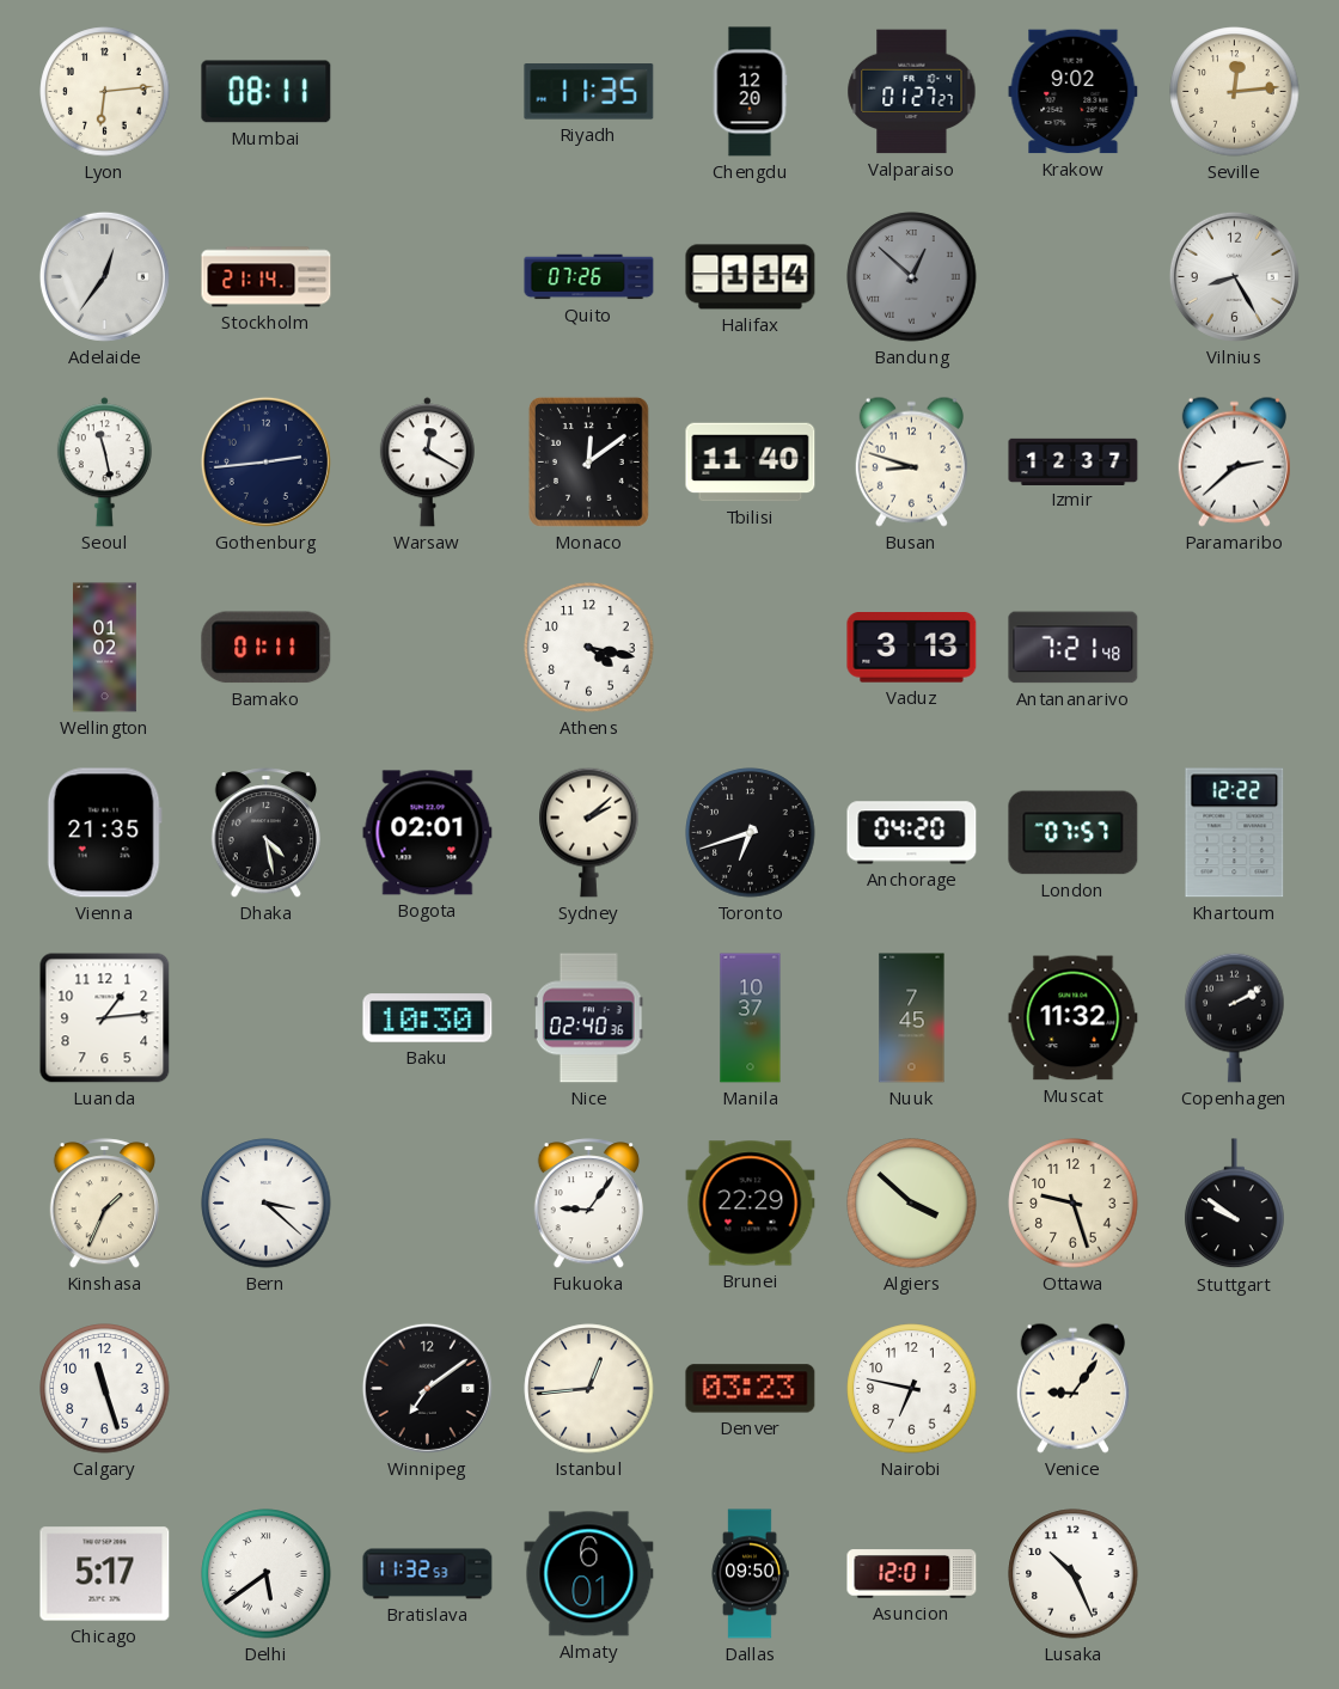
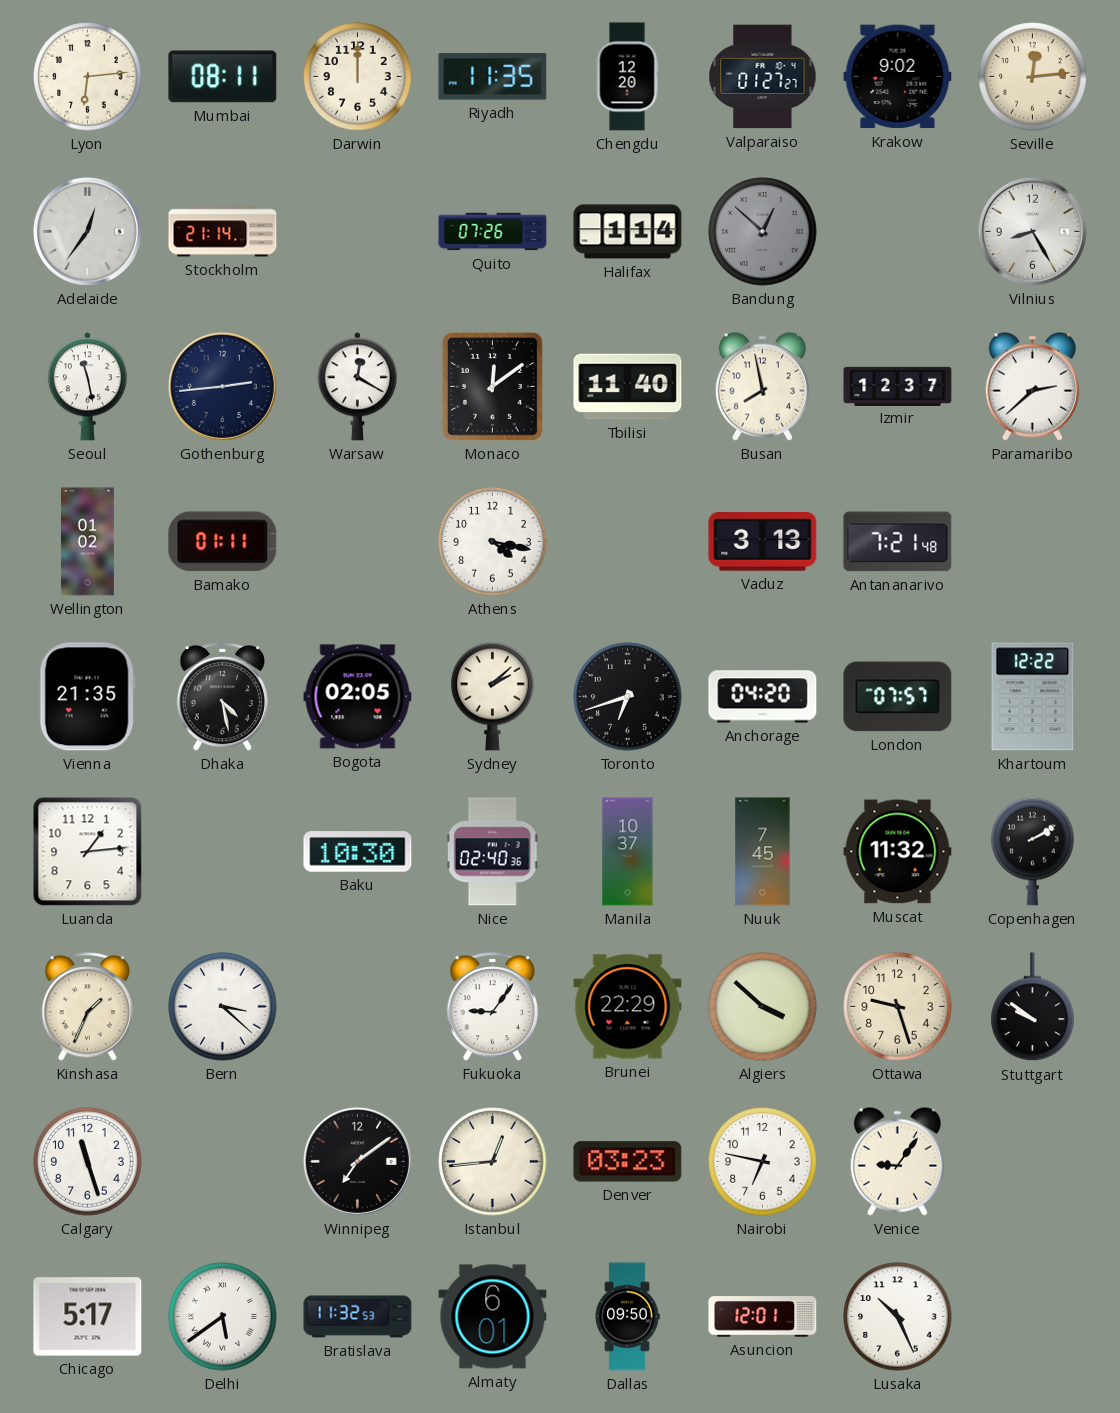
Darwin: none -> 12:00
Busan: 8:48 -> 7:58
Bogota: 02:01 -> 02:05
